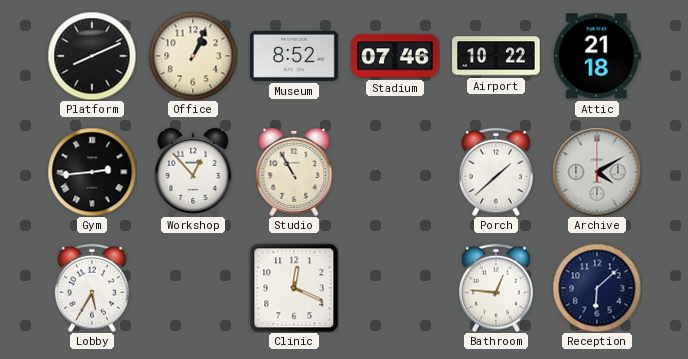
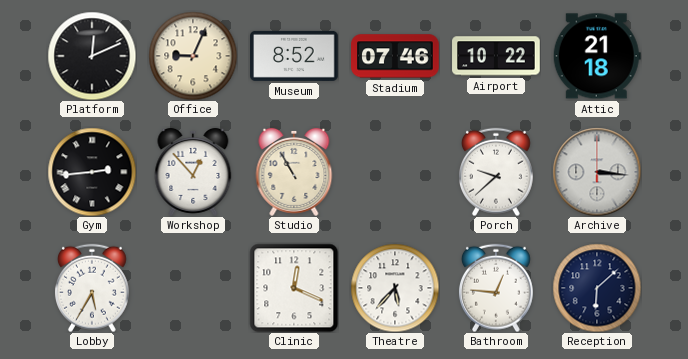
Platform: 8:11 -> 12:11
Office: 1:04 -> 9:04
Porch: 1:38 -> 9:38
Archive: 4:10 -> 3:16
Theatre: none -> 5:37
